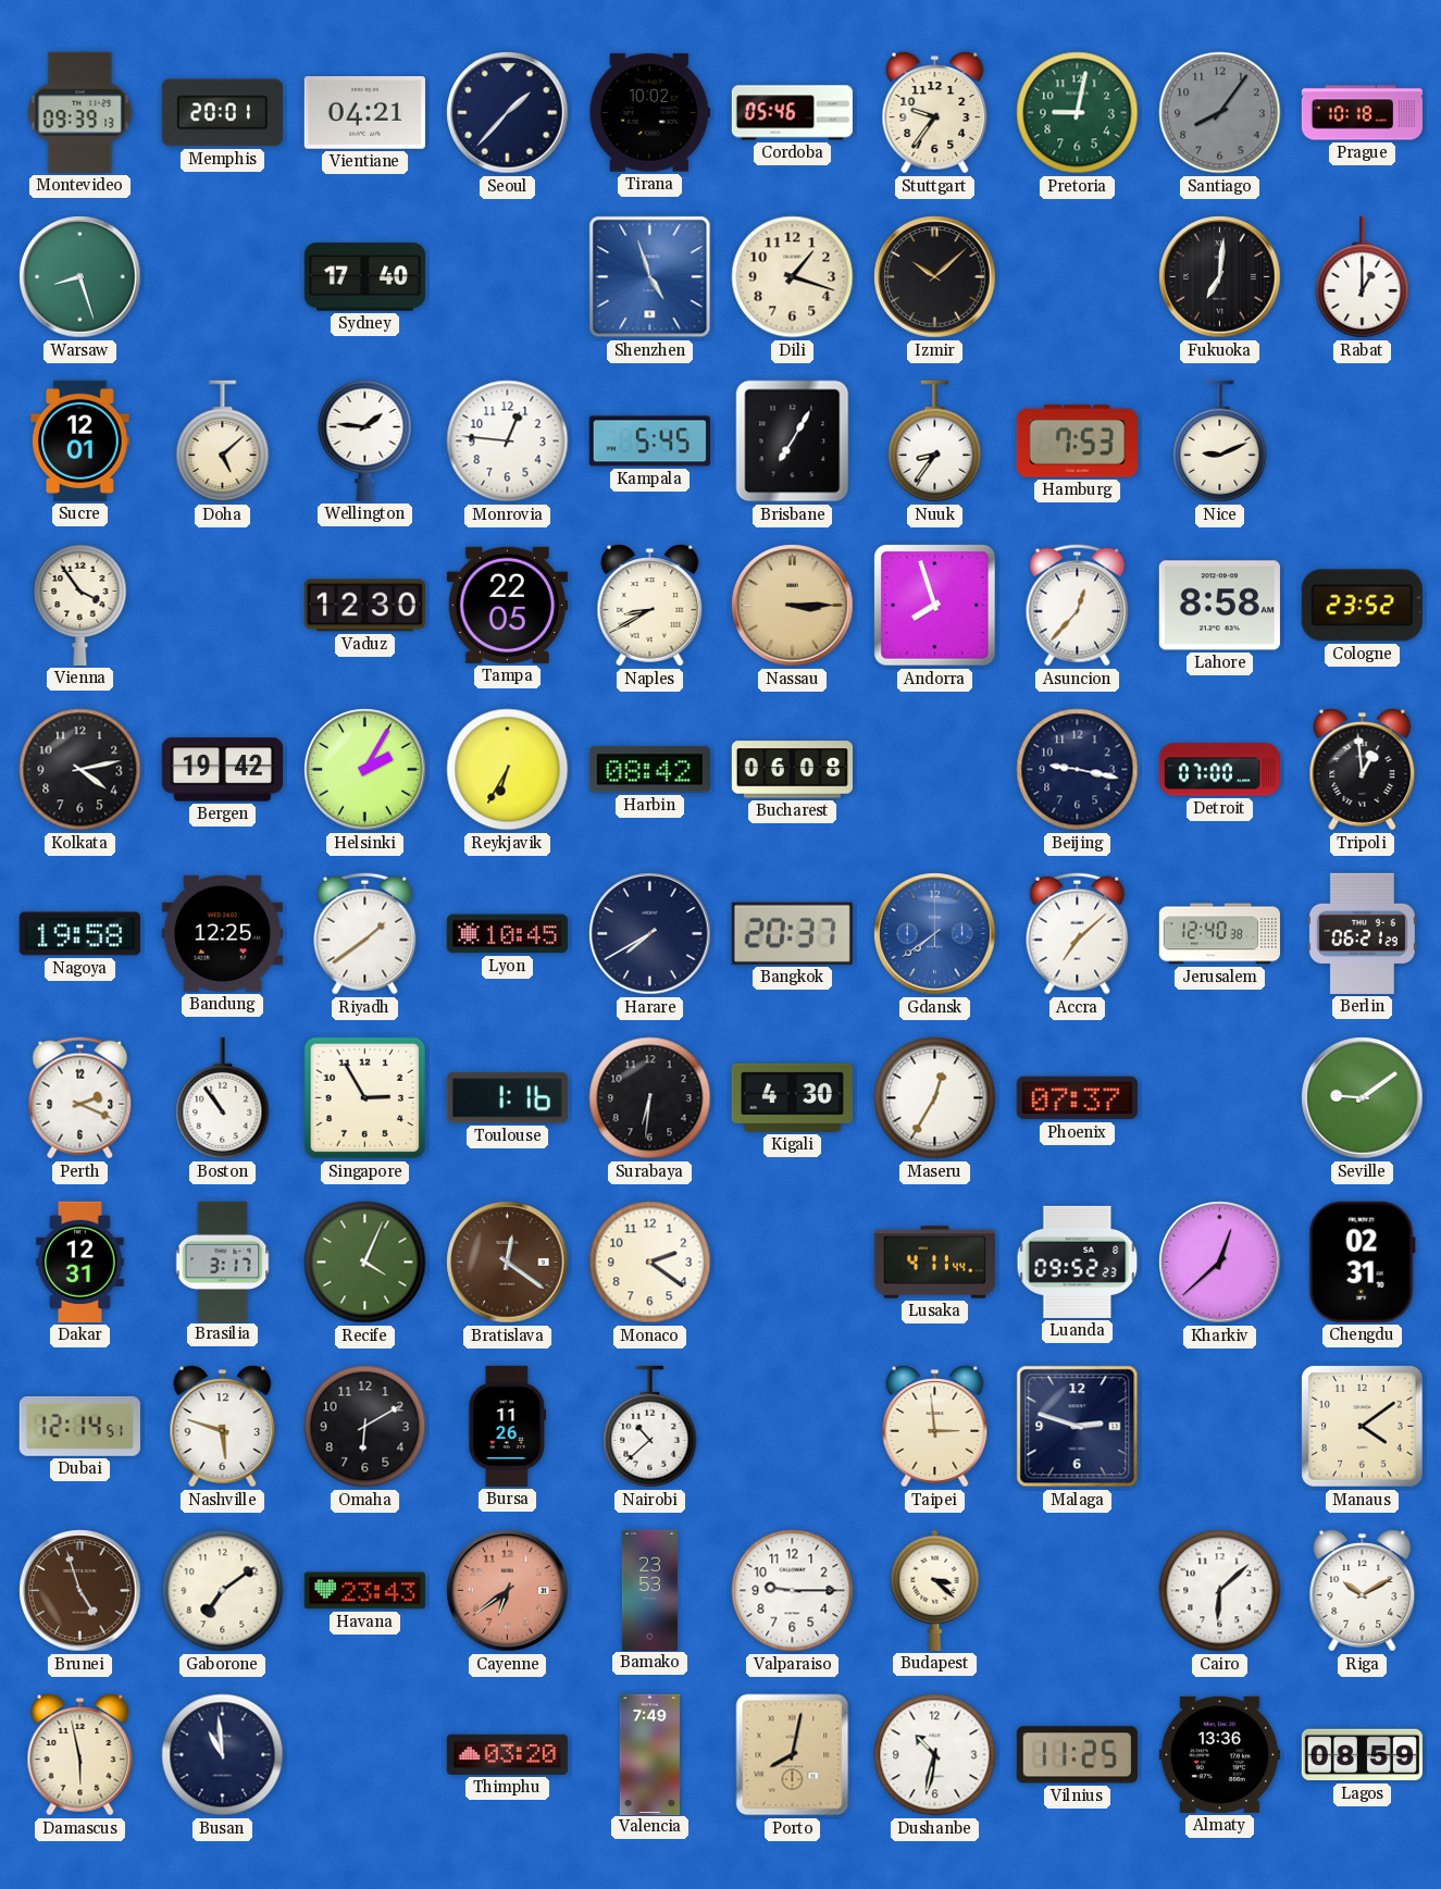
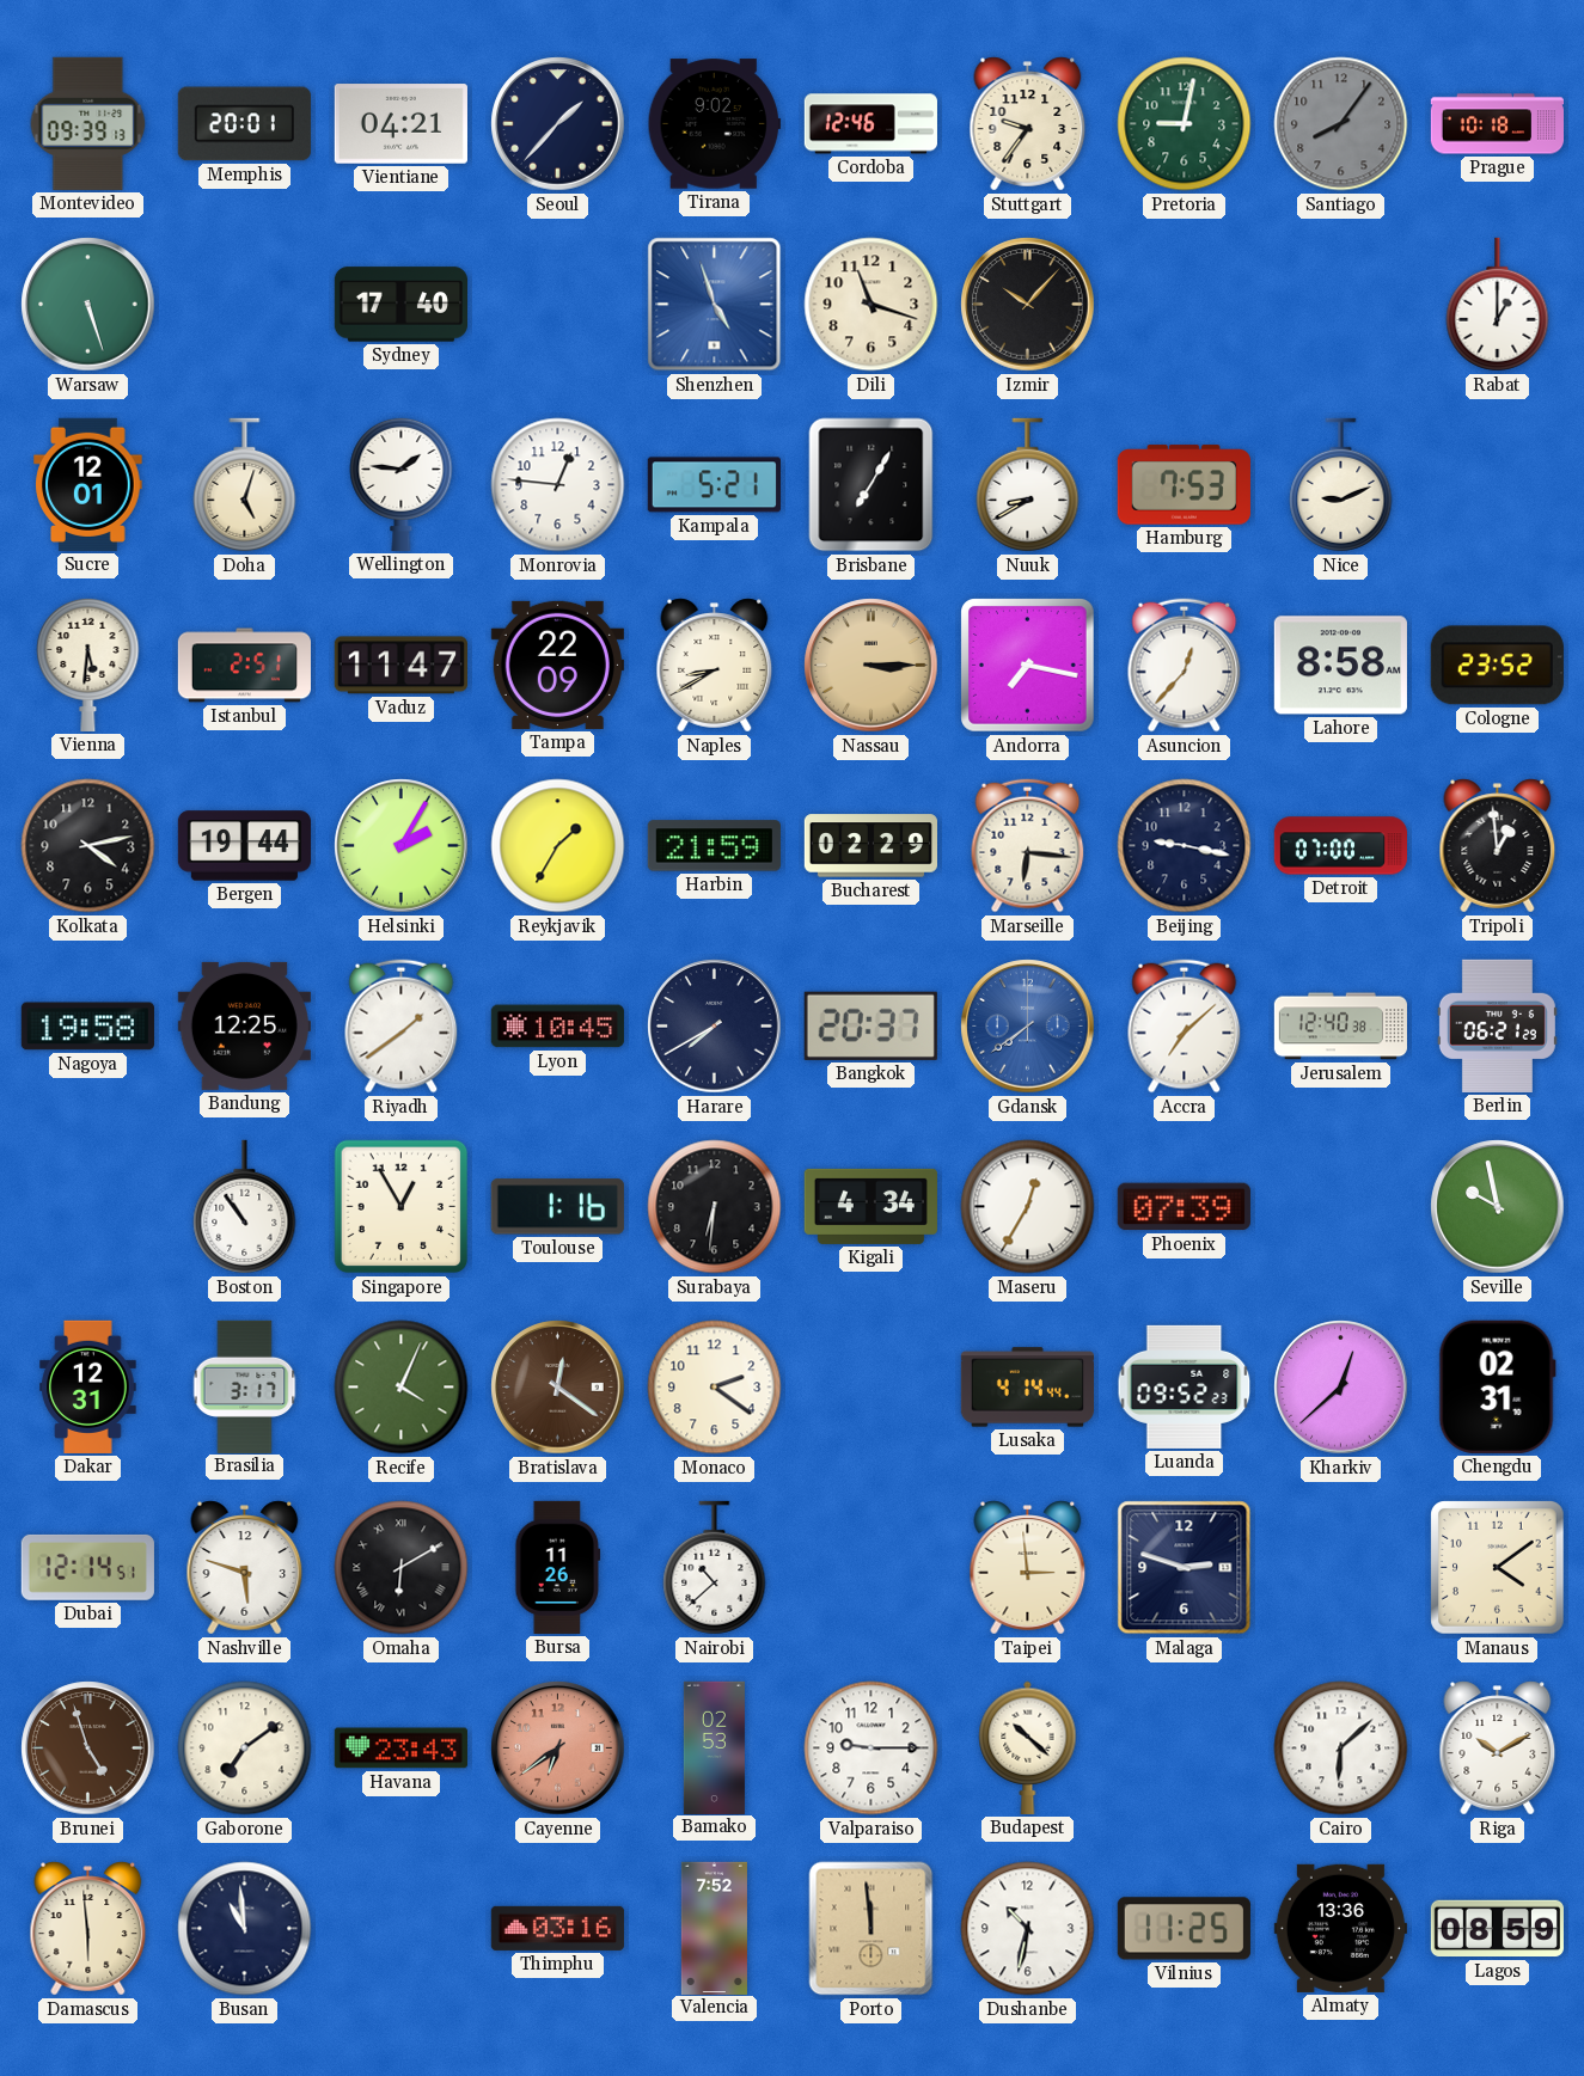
Tirana: 10:02 -> 9:02
Cordoba: 05:46 -> 12:46
Warsaw: 8:27 -> 5:27
Dili: 1:18 -> 11:18
Izmir: 10:08 -> 10:07
Fukuoka: 7:01 -> none
Doha: 5:08 -> 5:03
Kampala: 5:45 -> 5:21
Nuuk: 8:36 -> 8:40
Vienna: 3:54 -> 5:31
Istanbul: none -> 2:51
Vaduz: 12:30 -> 11:47
Tampa: 22:05 -> 22:09
Andorra: 7:57 -> 7:17
Bergen: 19:42 -> 19:44
Reykjavik: 6:35 -> 1:35
Harbin: 08:42 -> 21:59
Bucharest: 06:08 -> 02:29
Marseille: none -> 6:16
Perth: 2:19 -> none
Singapore: 2:55 -> 12:55
Kigali: 4:30 -> 4:34
Phoenix: 07:37 -> 07:39
Seville: 9:09 -> 9:58
Lusaka: 4:11 -> 4:14
Omaha numerals: Arabic -> Roman
Bamako: 23:53 -> 02:53
Budapest: 3:22 -> 10:22
Damascus: 5:58 -> 5:59
Thimphu: 03:20 -> 03:16
Valencia: 7:49 -> 7:52
Porto: 8:02 -> 11:59
